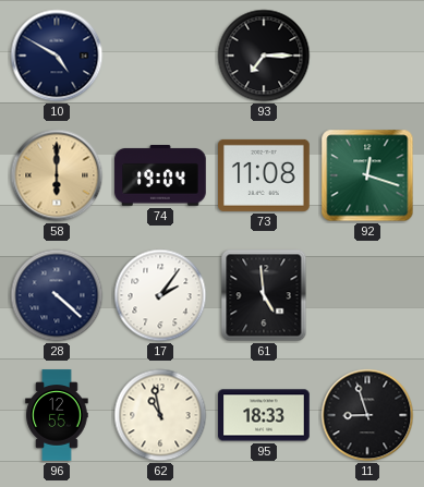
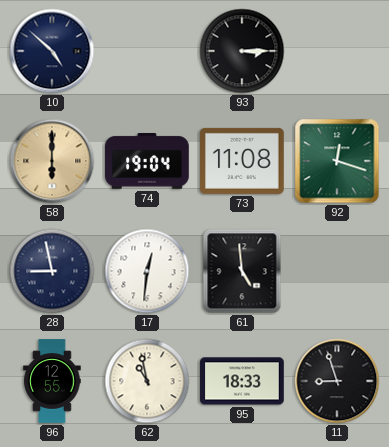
10: 4:50 -> 4:52
93: 7:15 -> 3:15
28: 4:22 -> 8:58
17: 2:06 -> 12:31
